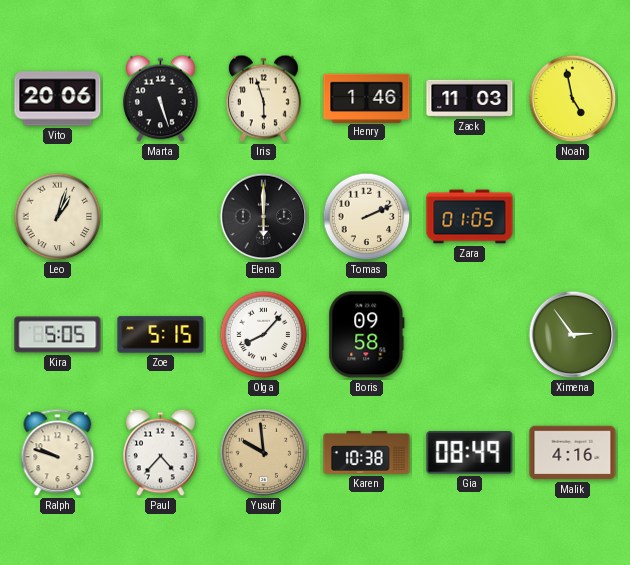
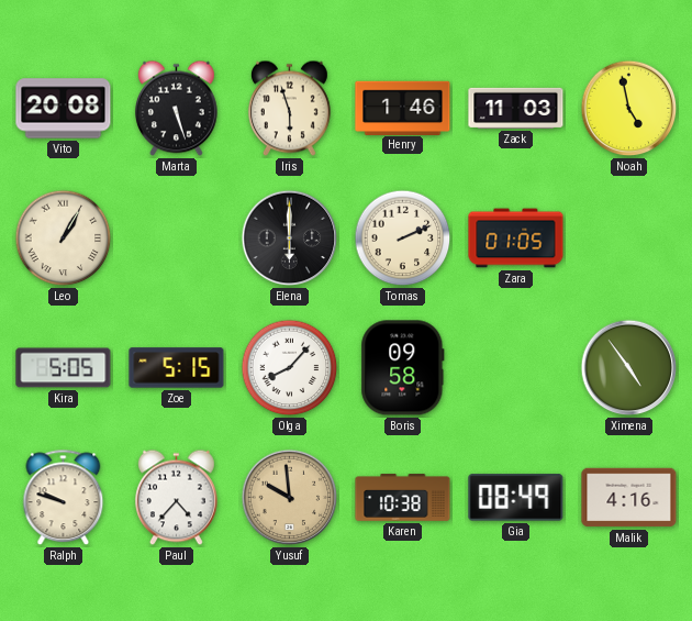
Vito: 20:06 -> 20:08
Leo: 1:03 -> 1:05
Ximena: 2:54 -> 4:54
